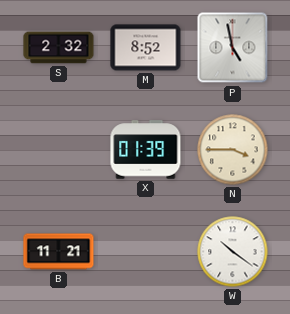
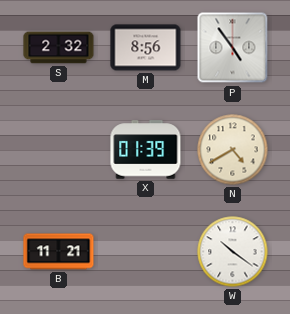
M: 8:52 -> 8:56
P: 4:58 -> 4:54
N: 3:45 -> 4:40
